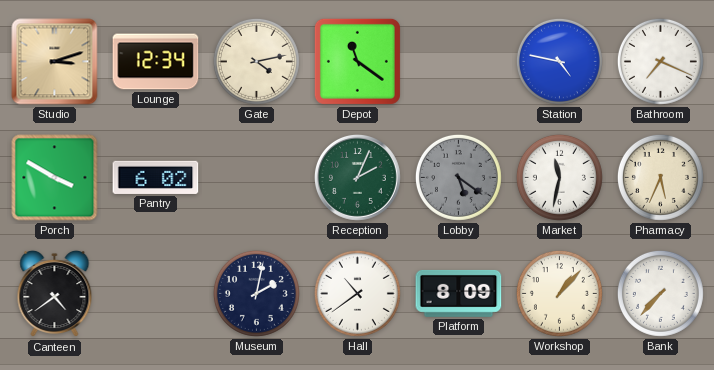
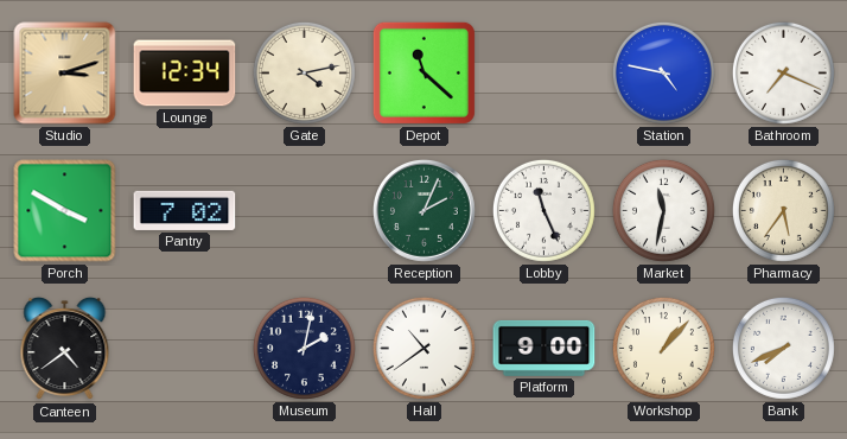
Depot: 11:21 -> 11:22
Pantry: 6:02 -> 7:02
Lobby: 5:21 -> 11:26
Lobby dial: grey -> white
Pharmacy: 5:34 -> 5:36
Platform: 8:09 -> 9:00
Bank: 7:37 -> 7:41
